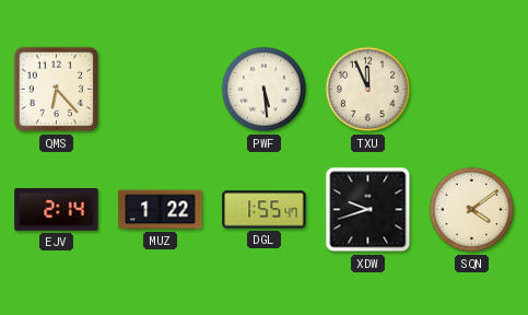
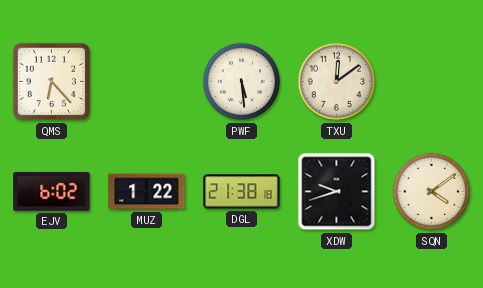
TXU: 11:56 -> 12:09
EJV: 2:14 -> 6:02
DGL: 1:55 -> 21:38
